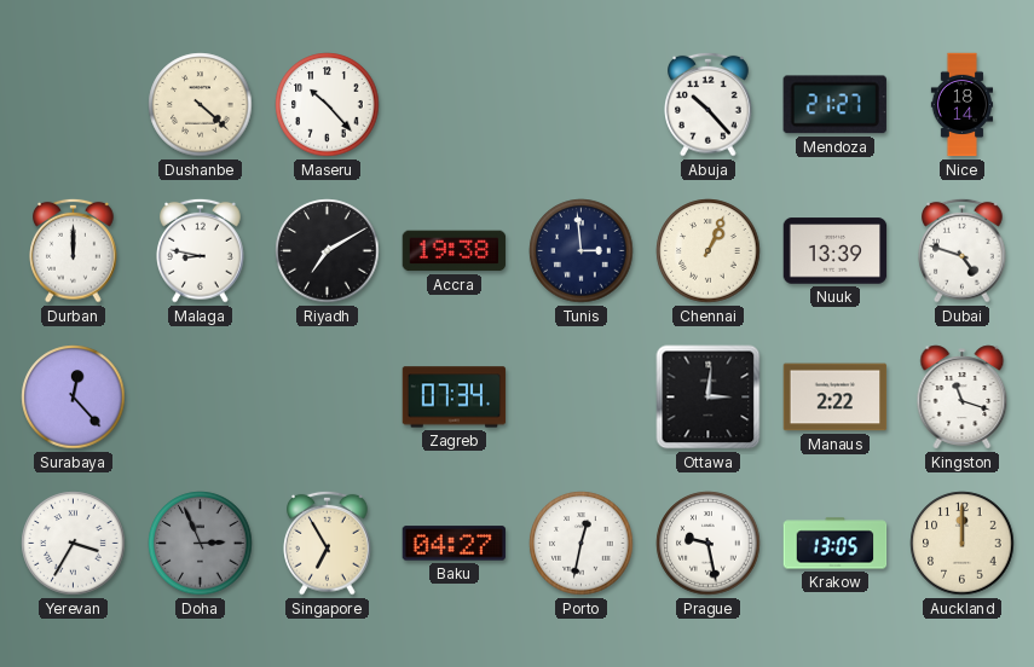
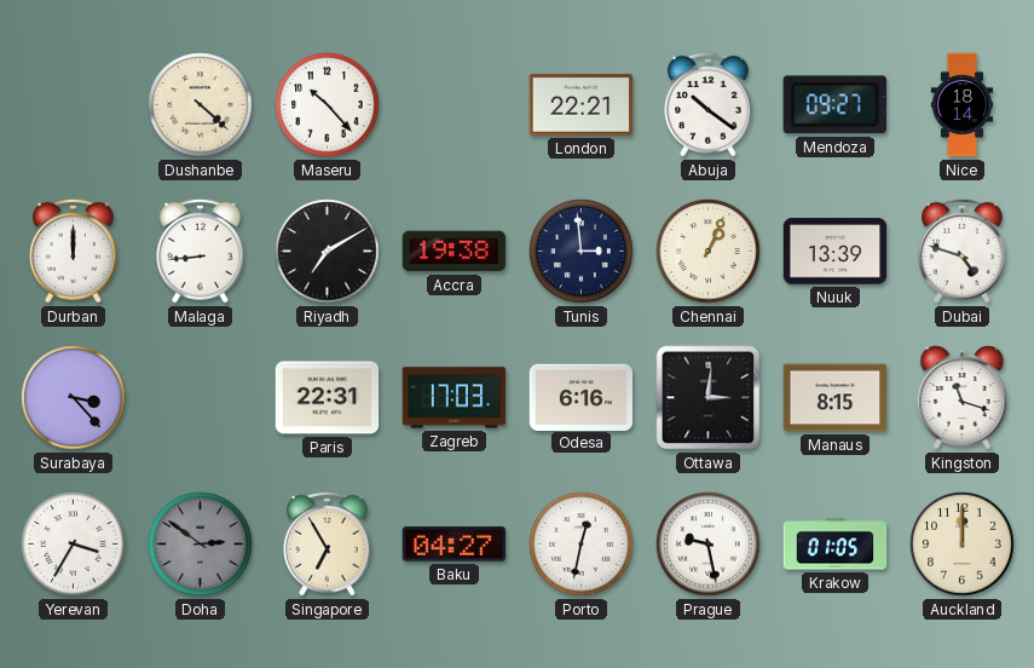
London: none -> 22:21
Abuja: 10:23 -> 10:21
Mendoza: 21:27 -> 09:27
Malaga: 8:47 -> 8:44
Surabaya: 12:23 -> 3:23
Paris: none -> 22:31
Zagreb: 07:34 -> 17:03
Odesa: none -> 6:16
Manaus: 2:22 -> 8:15
Doha: 2:56 -> 2:51
Krakow: 13:05 -> 01:05
